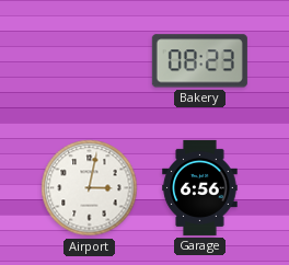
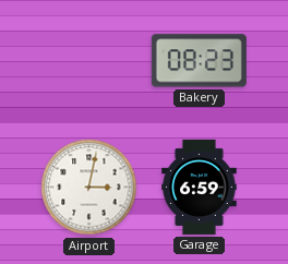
Garage: 6:56 -> 6:59
